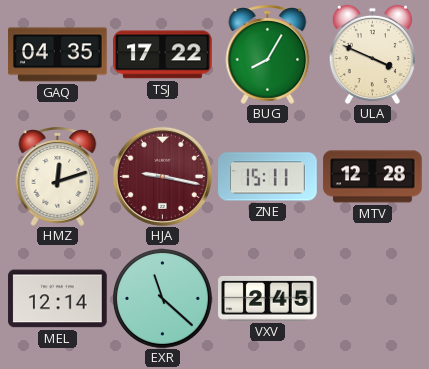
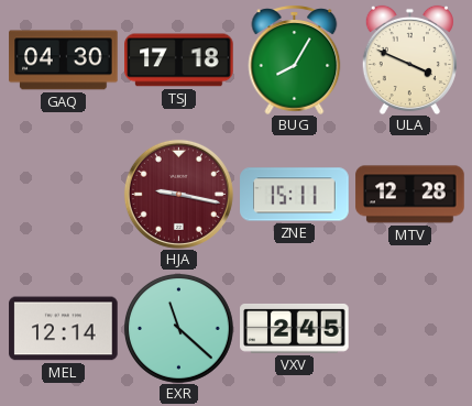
GAQ: 04:35 -> 04:30
TSJ: 17:22 -> 17:18
HMZ: 12:12 -> none
